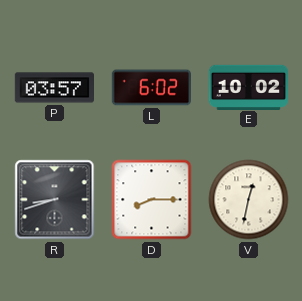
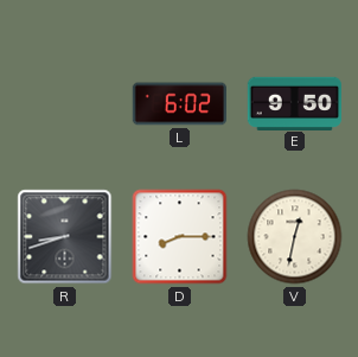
P: 03:57 -> none
E: 10:02 -> 9:50
